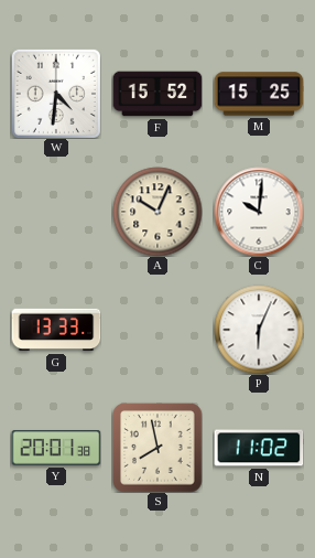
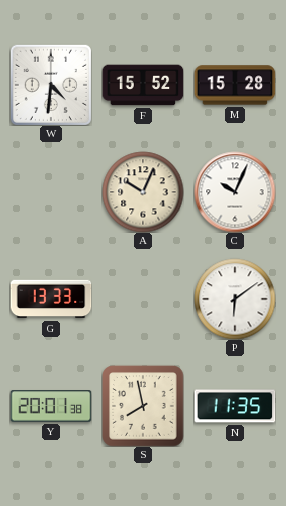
M: 15:25 -> 15:28
C: 10:01 -> 10:04
P: 6:04 -> 6:09
N: 11:02 -> 11:35
